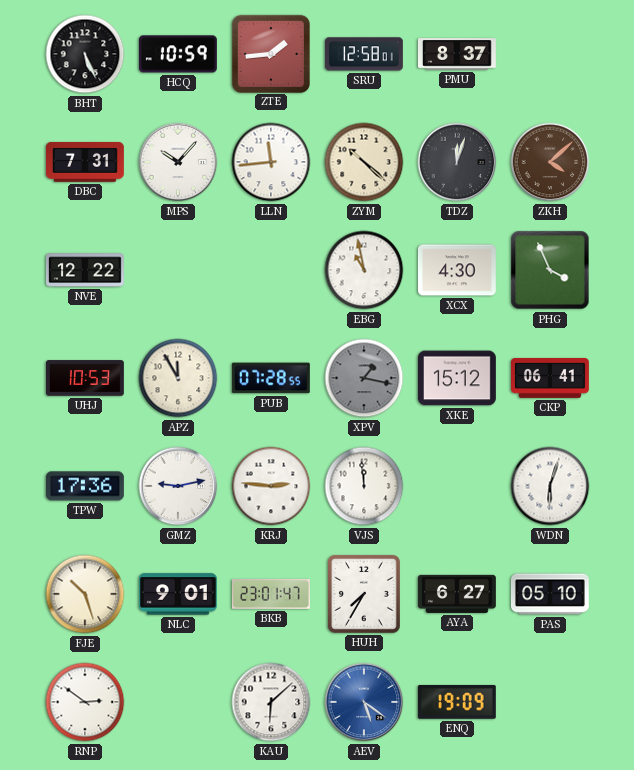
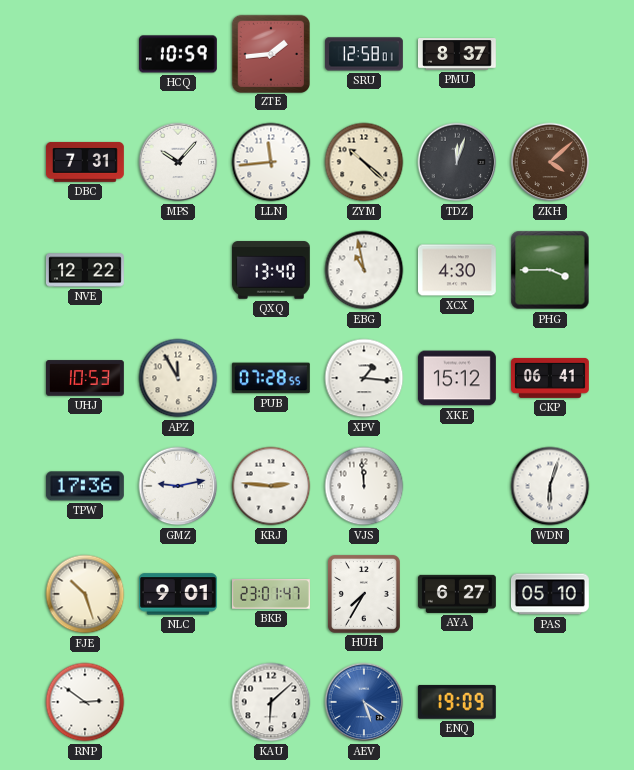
BHT: 5:26 -> none
QXQ: none -> 13:40
PHG: 3:56 -> 3:45
XPV: 1:17 -> 1:16
XPV dial: grey -> white
